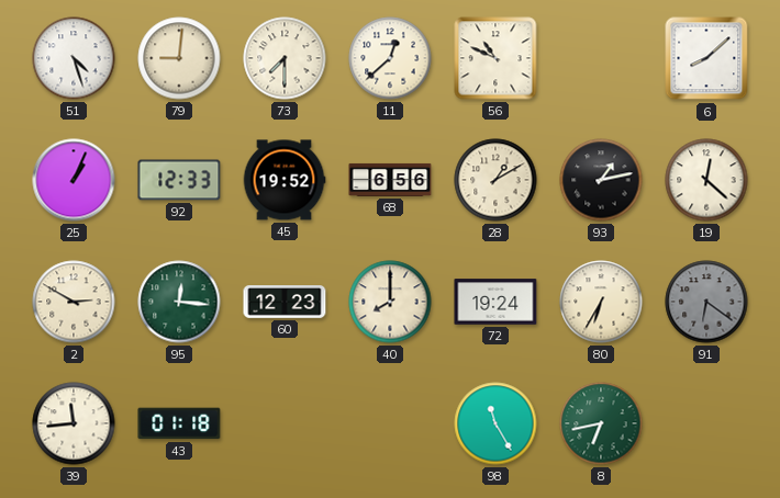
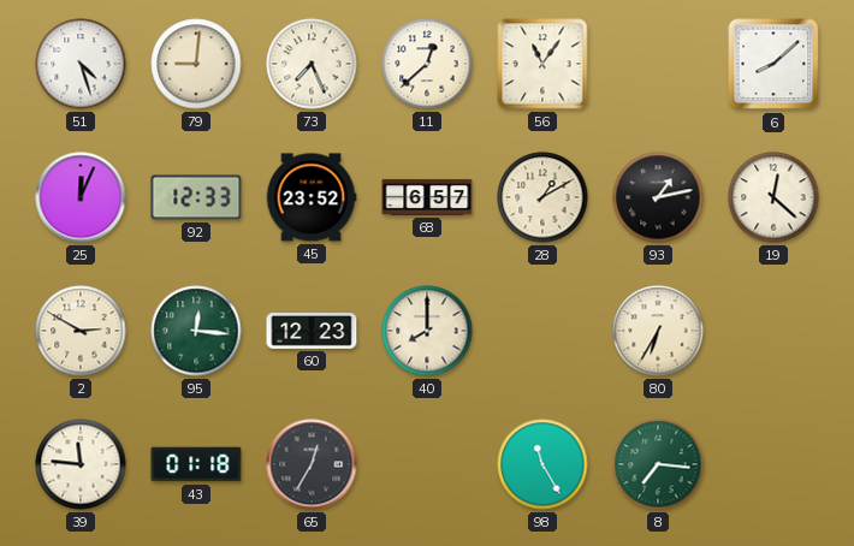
73: 7:30 -> 7:26
56: 10:49 -> 11:06
25: 1:04 -> 12:04
45: 19:52 -> 23:52
68: 6:56 -> 6:57
72: 19:24 -> none
91: 6:21 -> none
39: 11:44 -> 11:46
65: none -> 12:35
8: 6:43 -> 7:16
